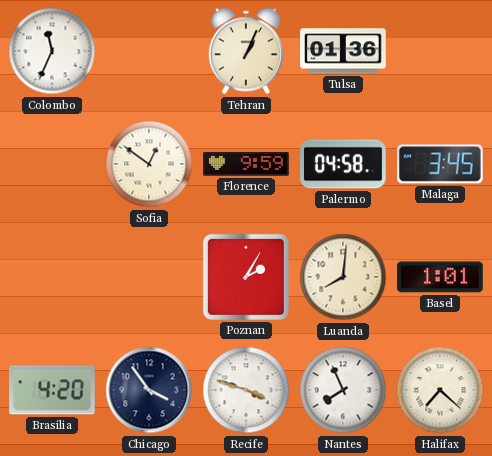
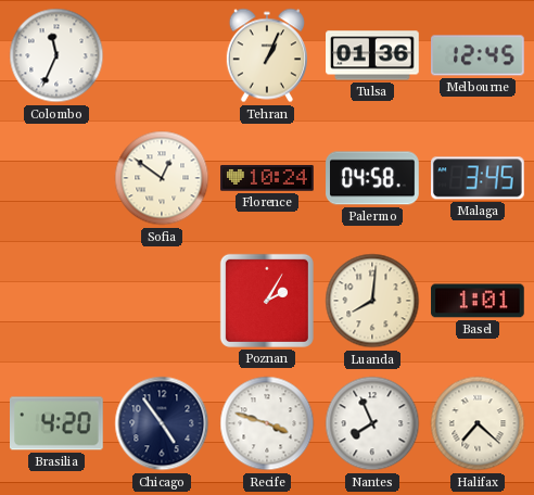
Melbourne: none -> 12:45
Florence: 9:59 -> 10:24
Chicago: 3:54 -> 4:54
